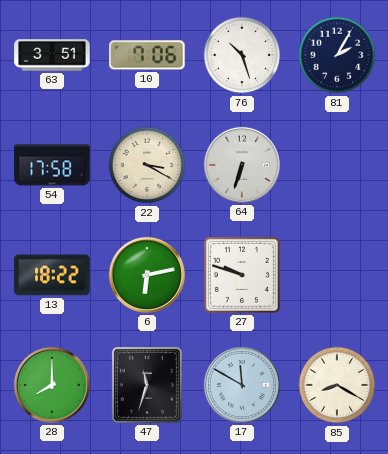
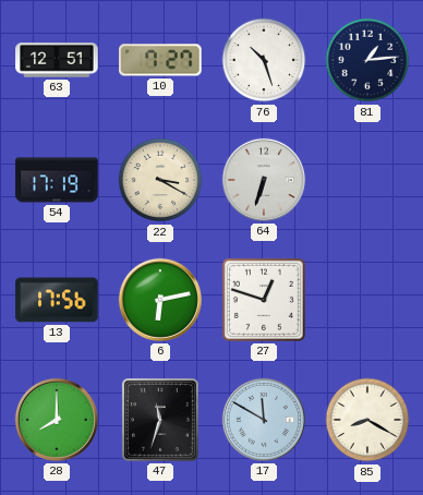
63: 3:51 -> 12:51
10: 7:06 -> 7:27
81: 2:05 -> 1:14
54: 17:58 -> 17:19
13: 18:22 -> 17:56
27: 9:48 -> 12:48
